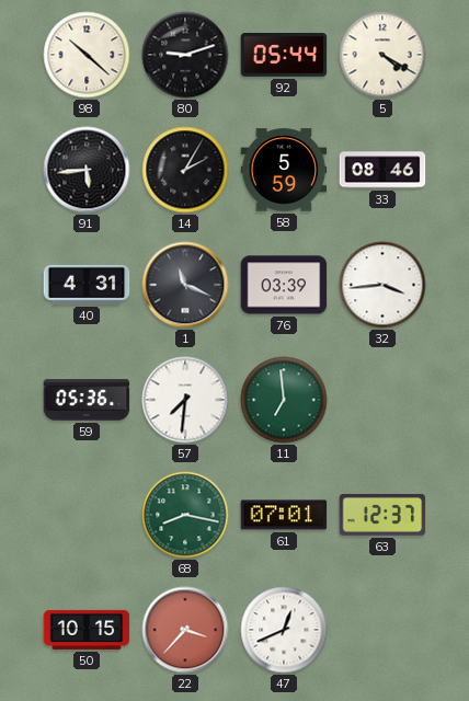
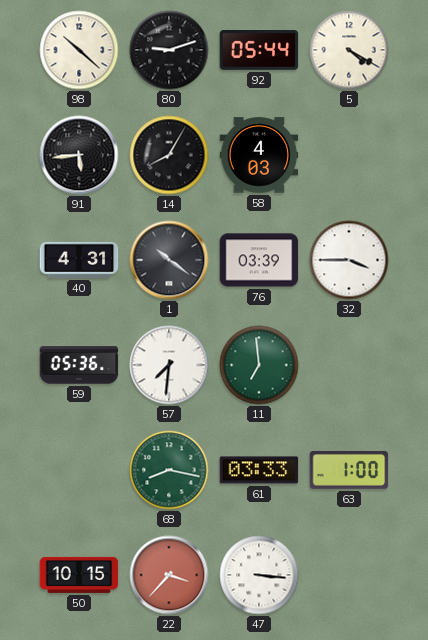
14: 2:05 -> 8:05
58: 5:59 -> 4:03
33: 08:46 -> none
1: 11:19 -> 10:21
32: 3:44 -> 3:45
61: 07:01 -> 03:33
63: 12:37 -> 1:00
47: 12:41 -> 3:16
